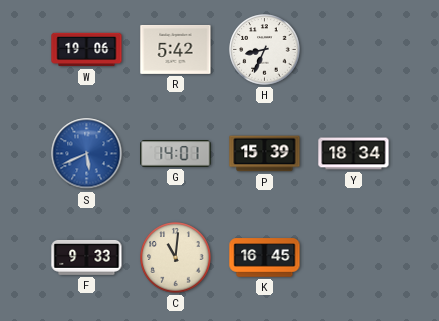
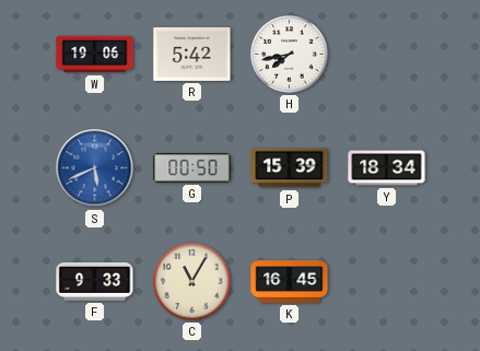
H: 8:34 -> 7:43
G: 14:01 -> 00:50
C: 11:01 -> 11:05
